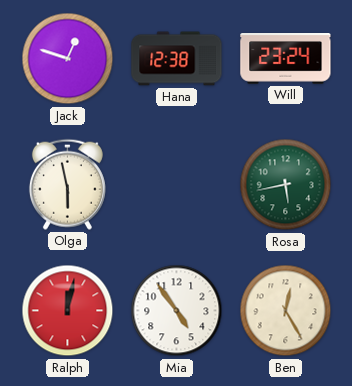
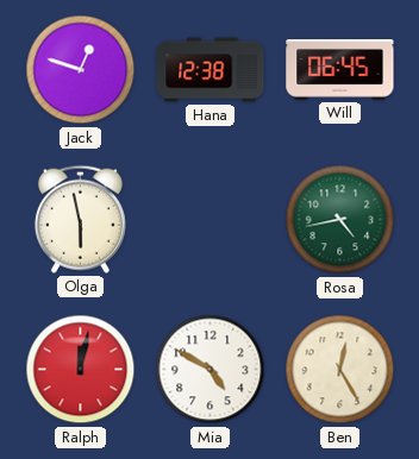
Will: 23:24 -> 06:45
Rosa: 5:43 -> 4:43
Mia: 4:54 -> 4:50
